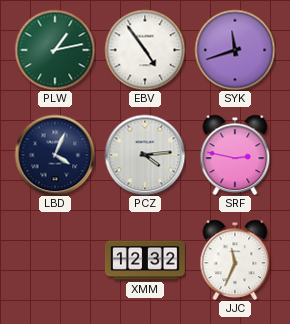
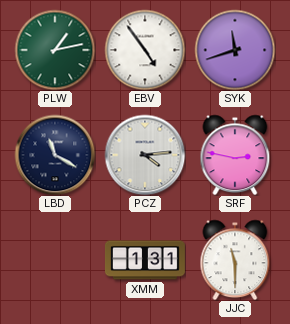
LBD: 4:04 -> 11:20
XMM: 12:32 -> 1:31
JJC: 11:34 -> 11:30
